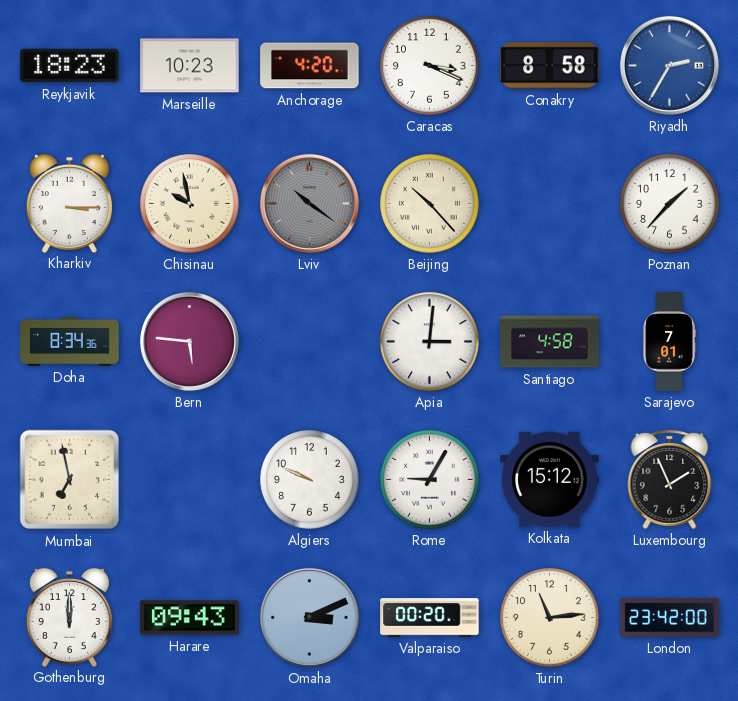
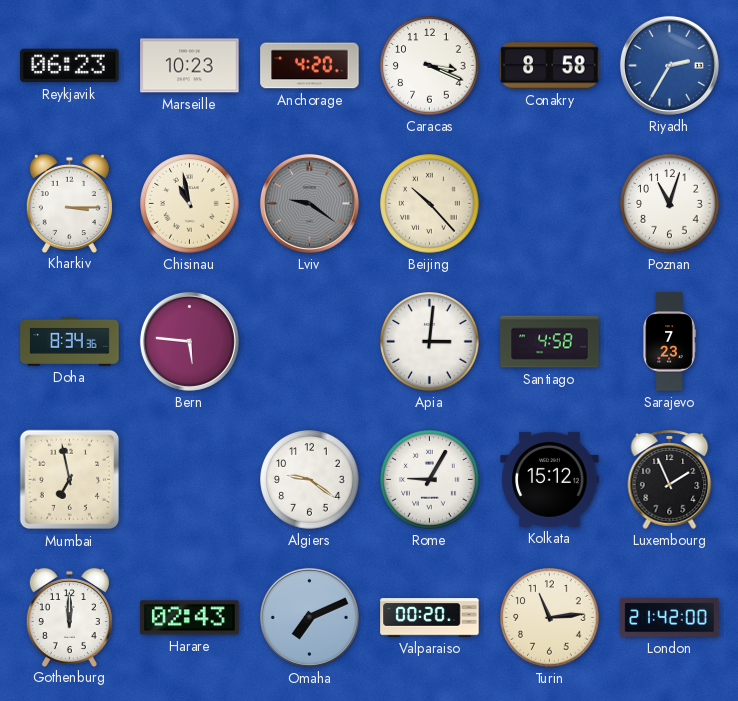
Reykjavik: 18:23 -> 06:23
Chisinau: 9:58 -> 10:58
Lviv: 10:21 -> 9:21
Poznan: 1:37 -> 11:03
Sarajevo: 7:01 -> 7:23
Algiers: 9:49 -> 9:21
Harare: 09:43 -> 02:43
Omaha: 3:11 -> 7:11
London: 23:42 -> 21:42
